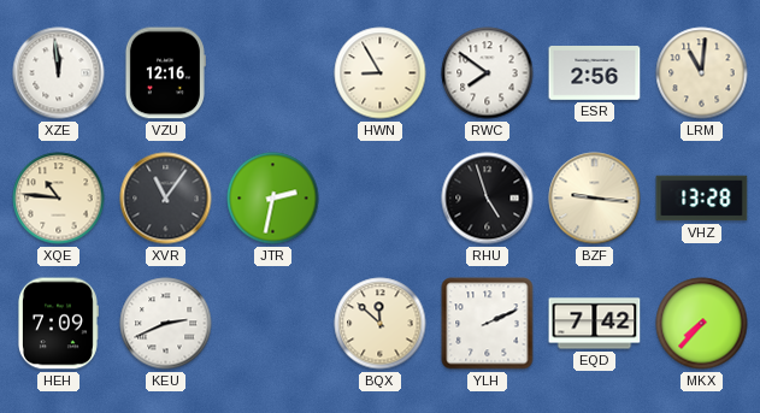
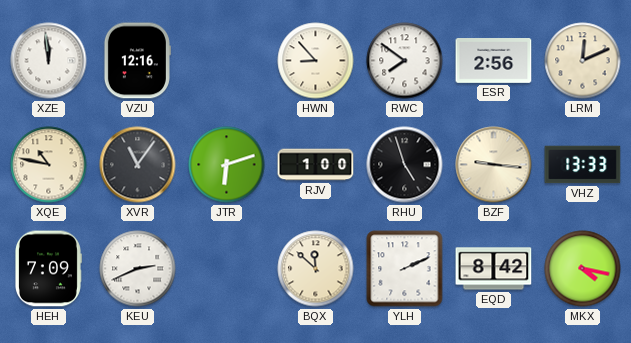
HWN: 8:55 -> 8:53
LRM: 11:01 -> 12:11
XQE: 10:46 -> 10:47
JTR: 2:32 -> 6:12
RJV: none -> 1:00
VHZ: 13:28 -> 13:33
EQD: 7:42 -> 8:42
MKX: 7:37 -> 4:17
